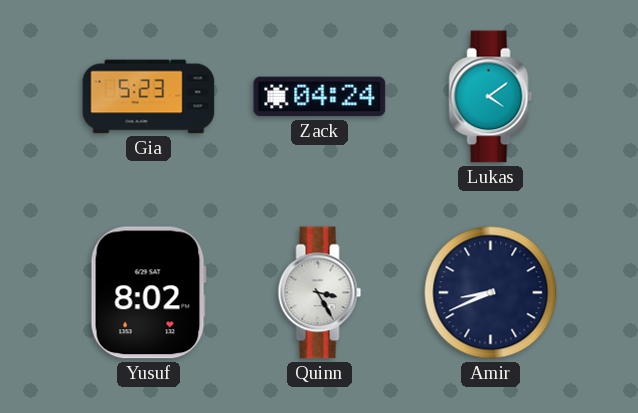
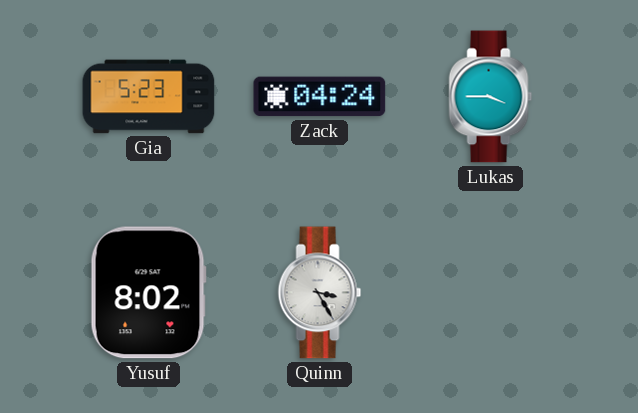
Lukas: 4:09 -> 3:45
Amir: 8:41 -> none
